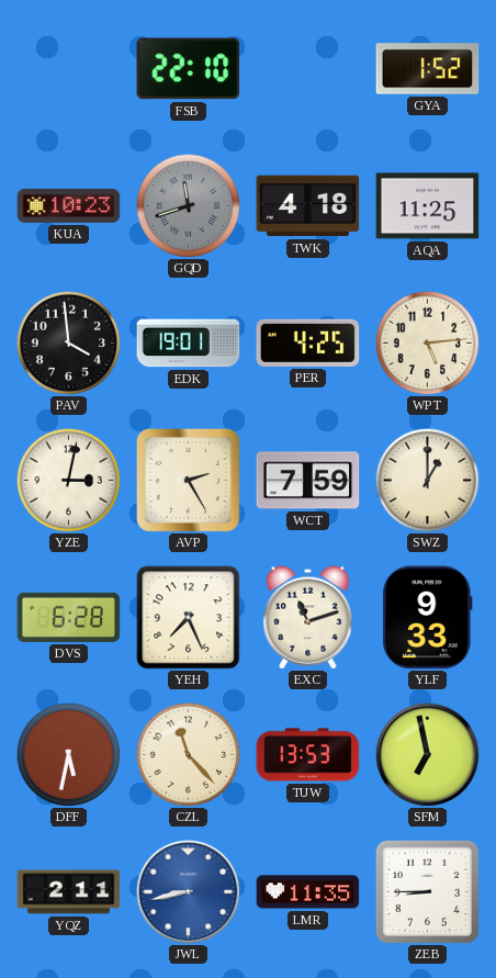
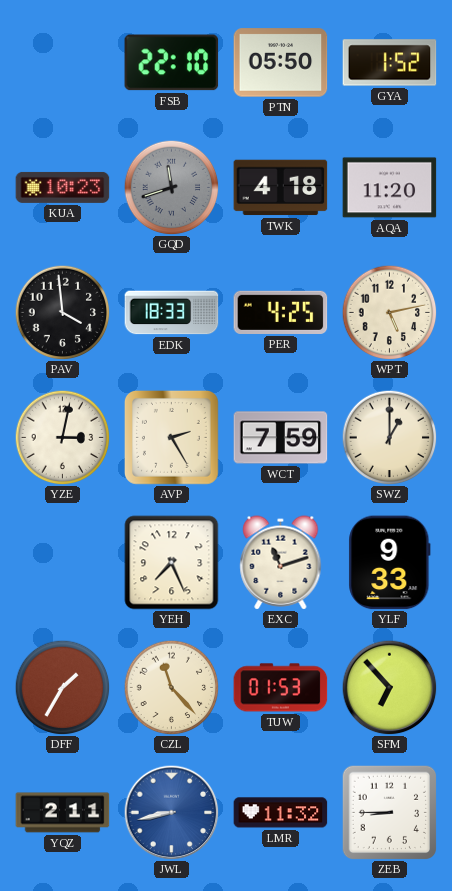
PTN: none -> 05:50
AQA: 11:25 -> 11:20
EDK: 19:01 -> 18:33
WPT: 5:14 -> 5:13
DVS: 6:28 -> none
DFF: 5:32 -> 1:35
TUW: 13:53 -> 01:53
SFM: 6:58 -> 6:53
LMR: 11:35 -> 11:32
